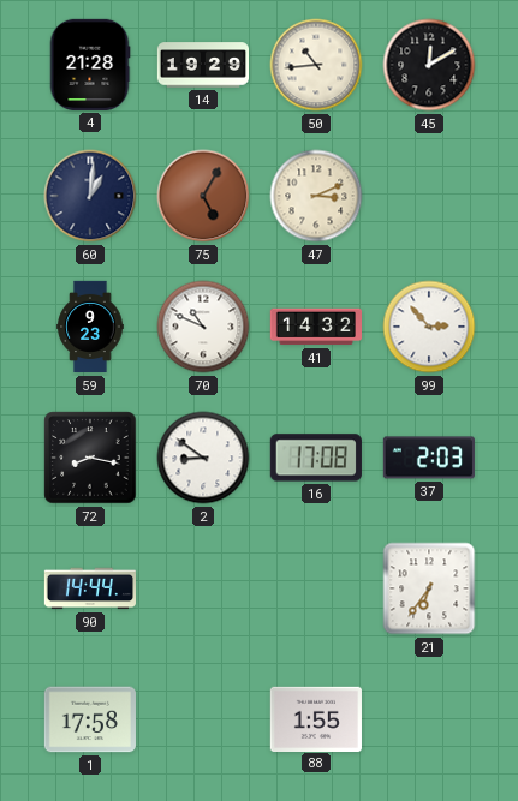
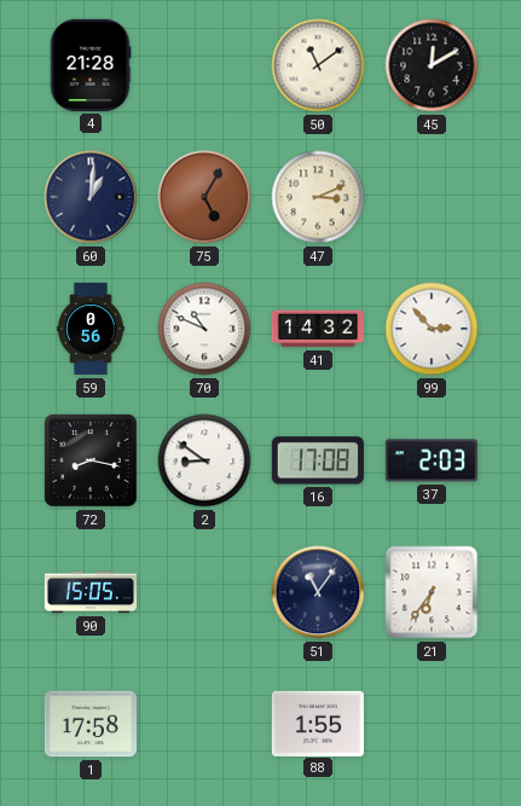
14: 19:29 -> none
50: 10:44 -> 11:09
59: 9:23 -> 0:56
90: 14:44 -> 15:05
51: none -> 11:06
